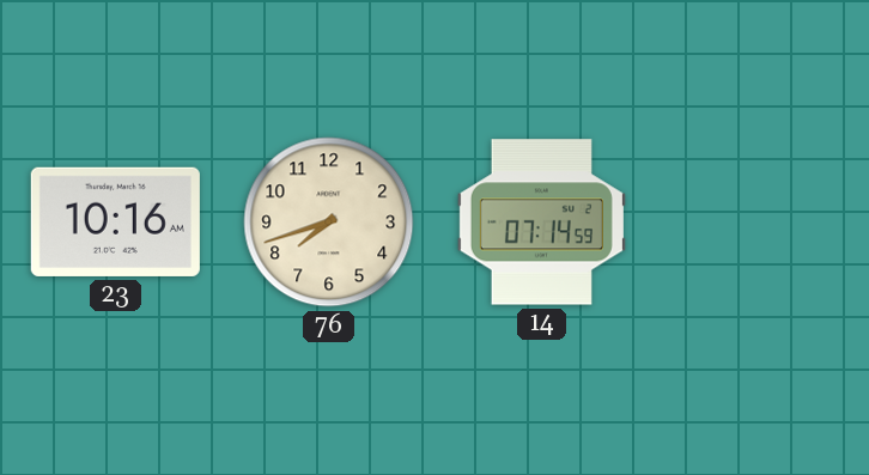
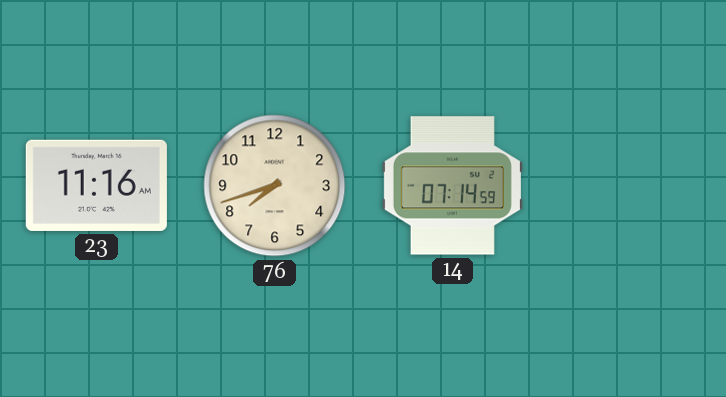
23: 10:16 -> 11:16
